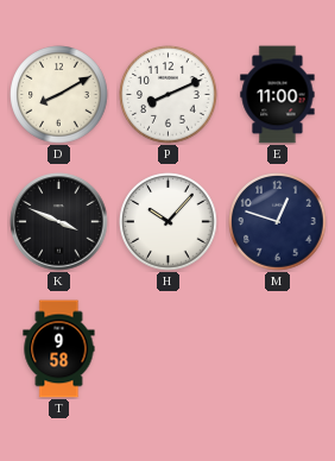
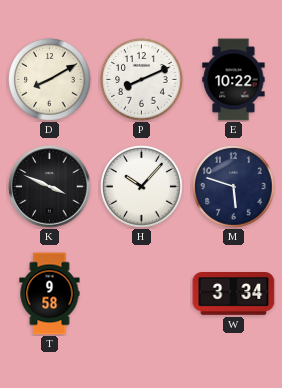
E: 11:00 -> 10:22
M: 12:48 -> 5:48
W: none -> 3:34
